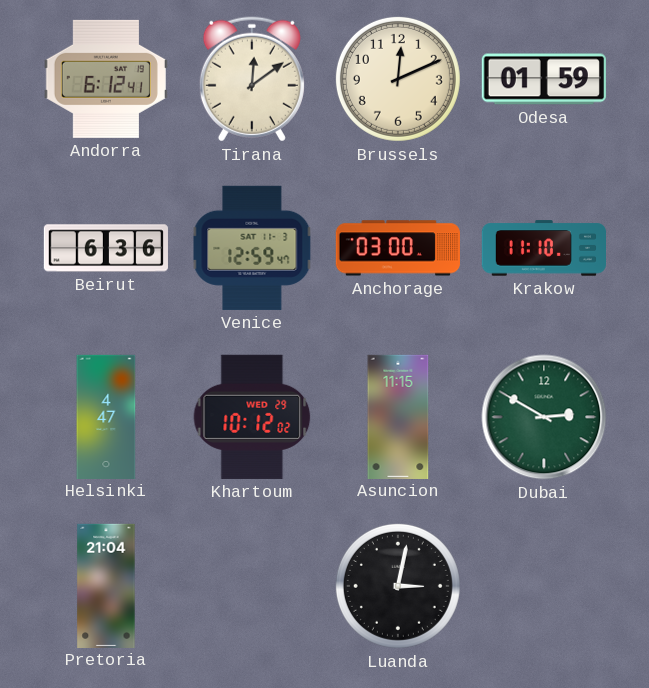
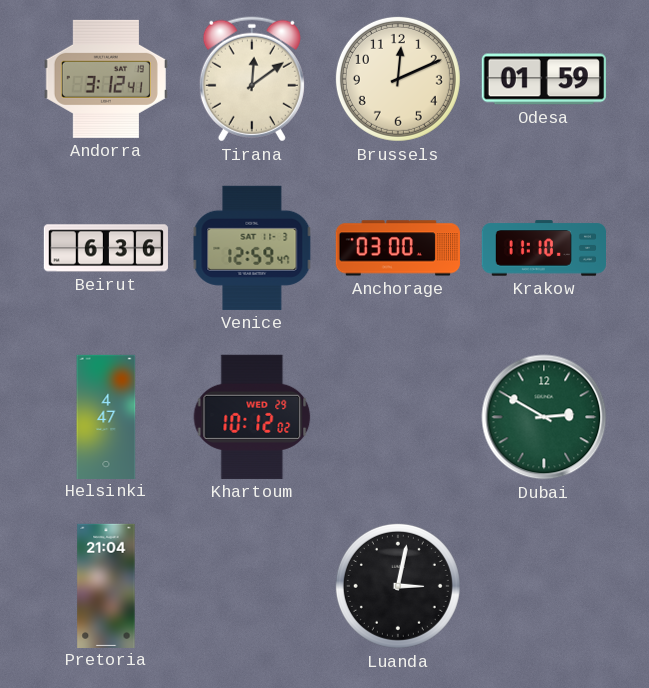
Andorra: 6:12 -> 3:12
Asuncion: 11:15 -> none
